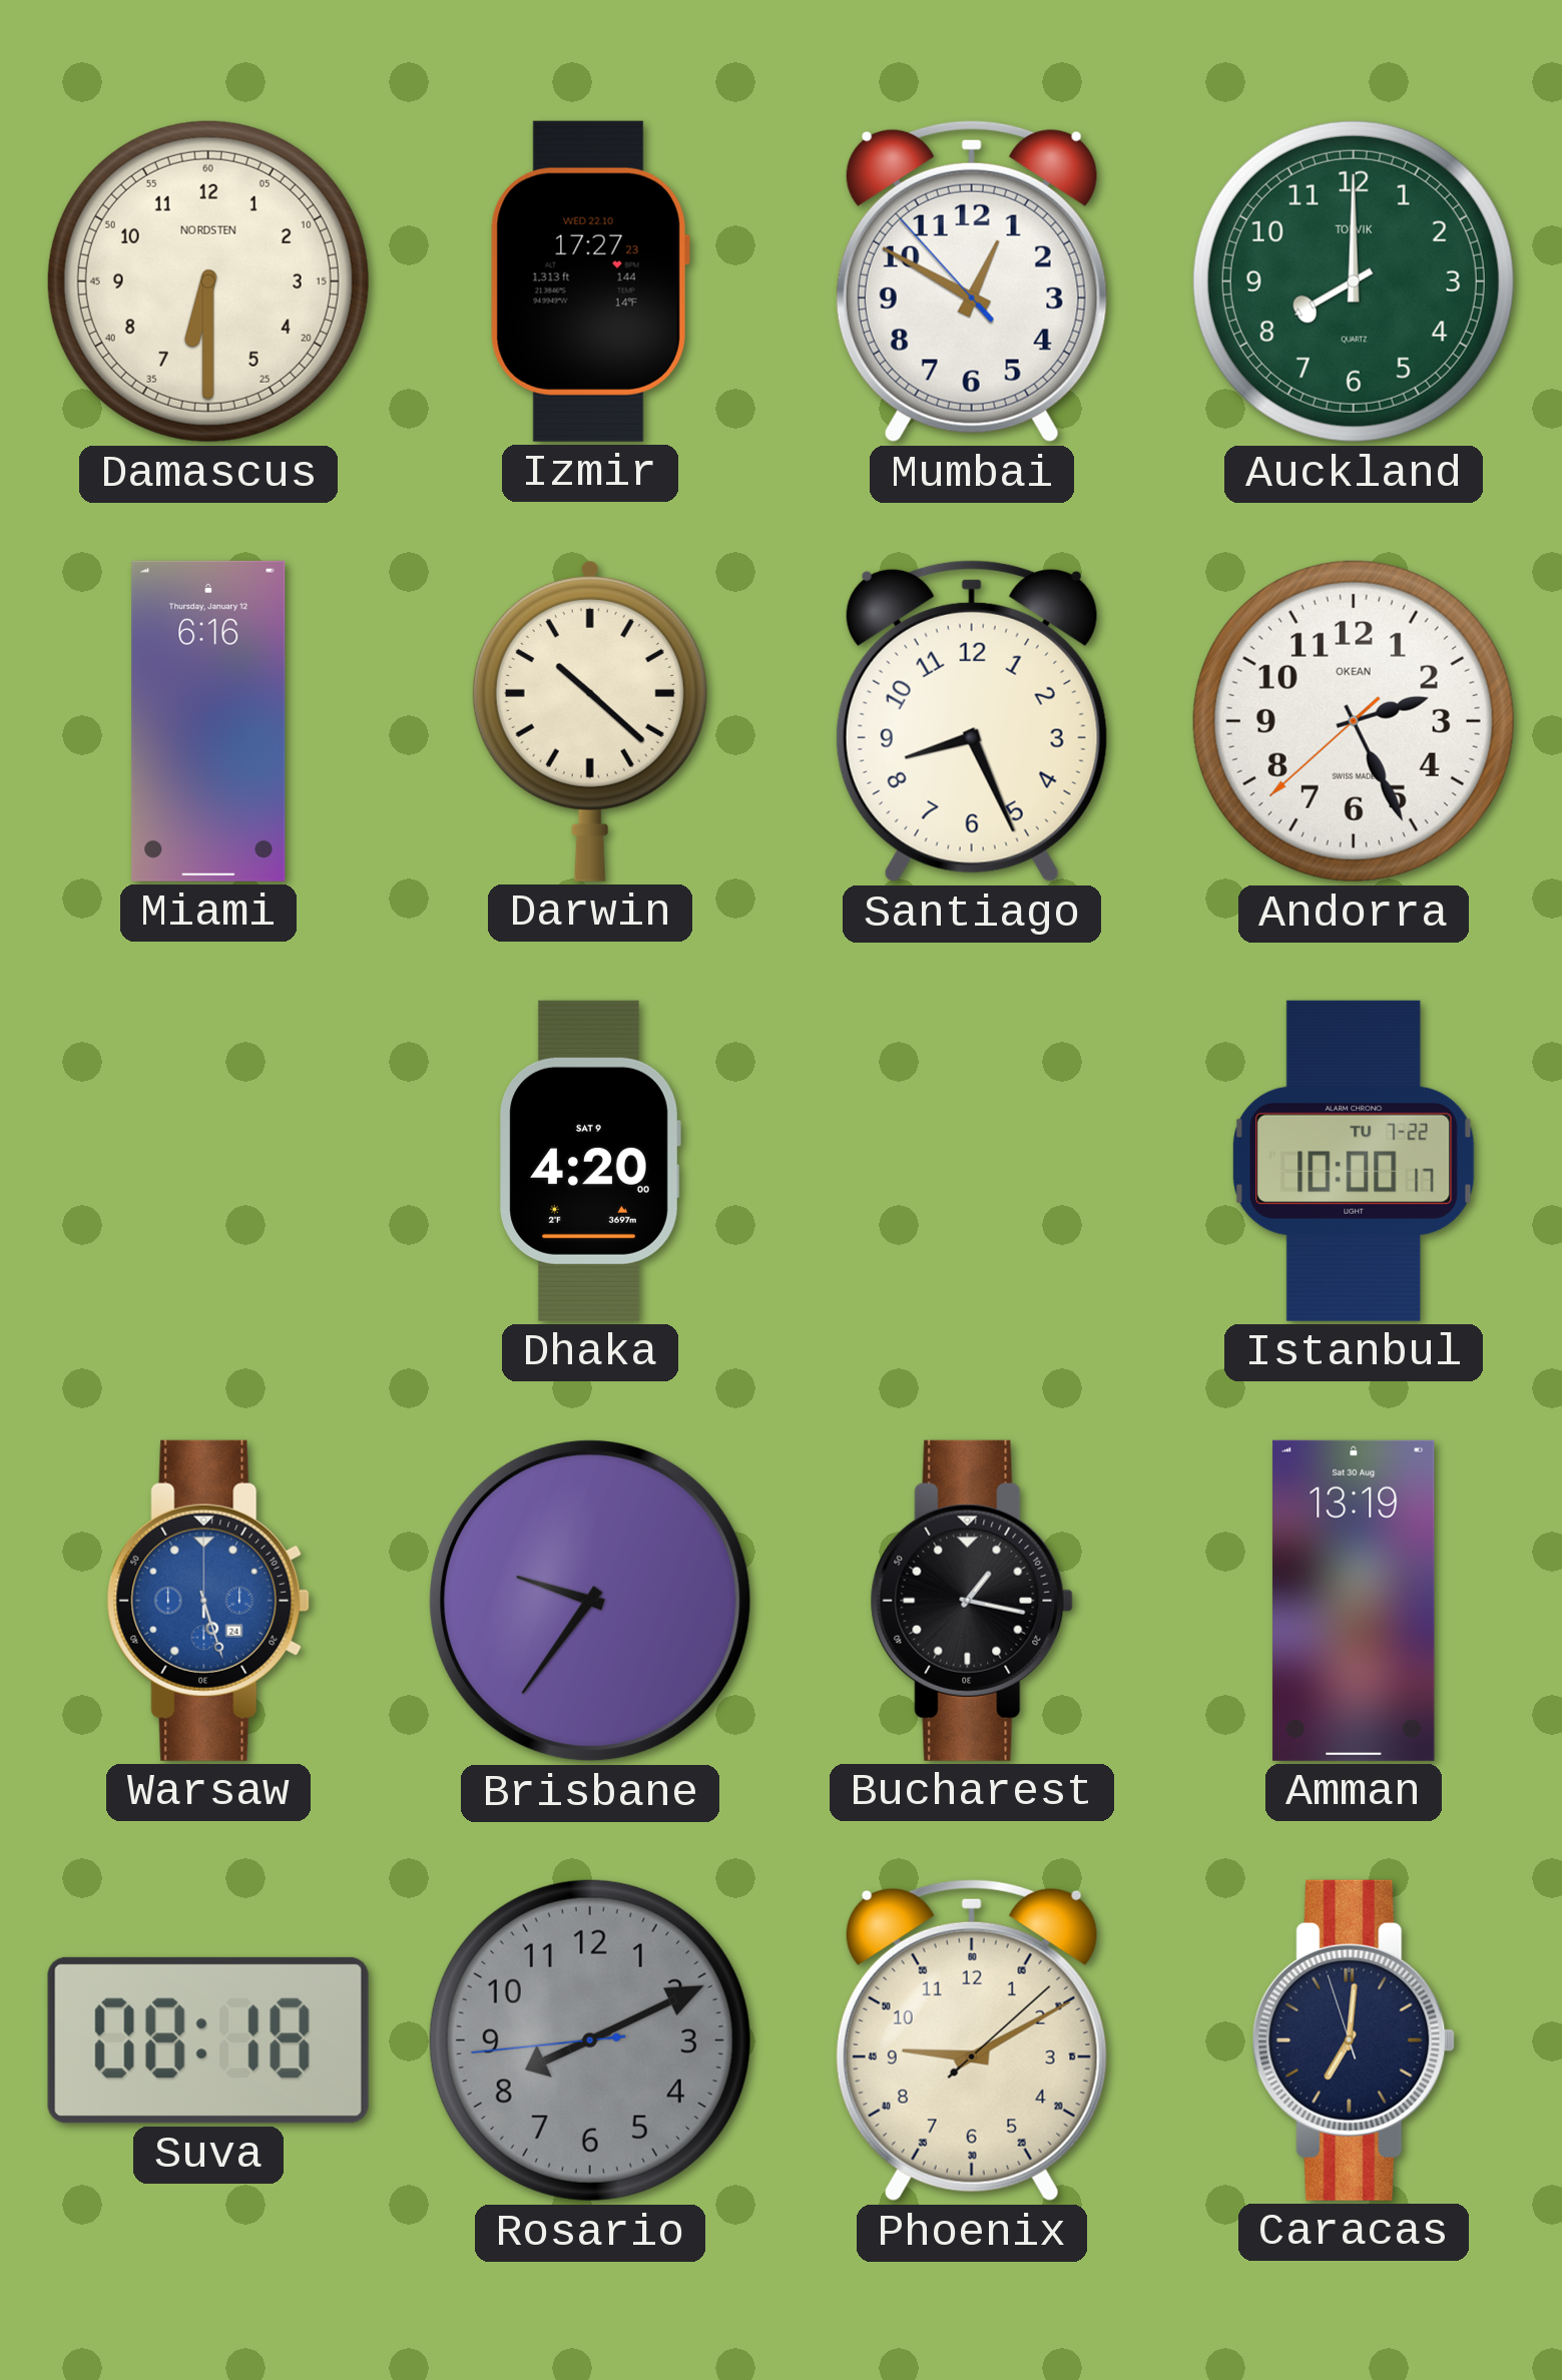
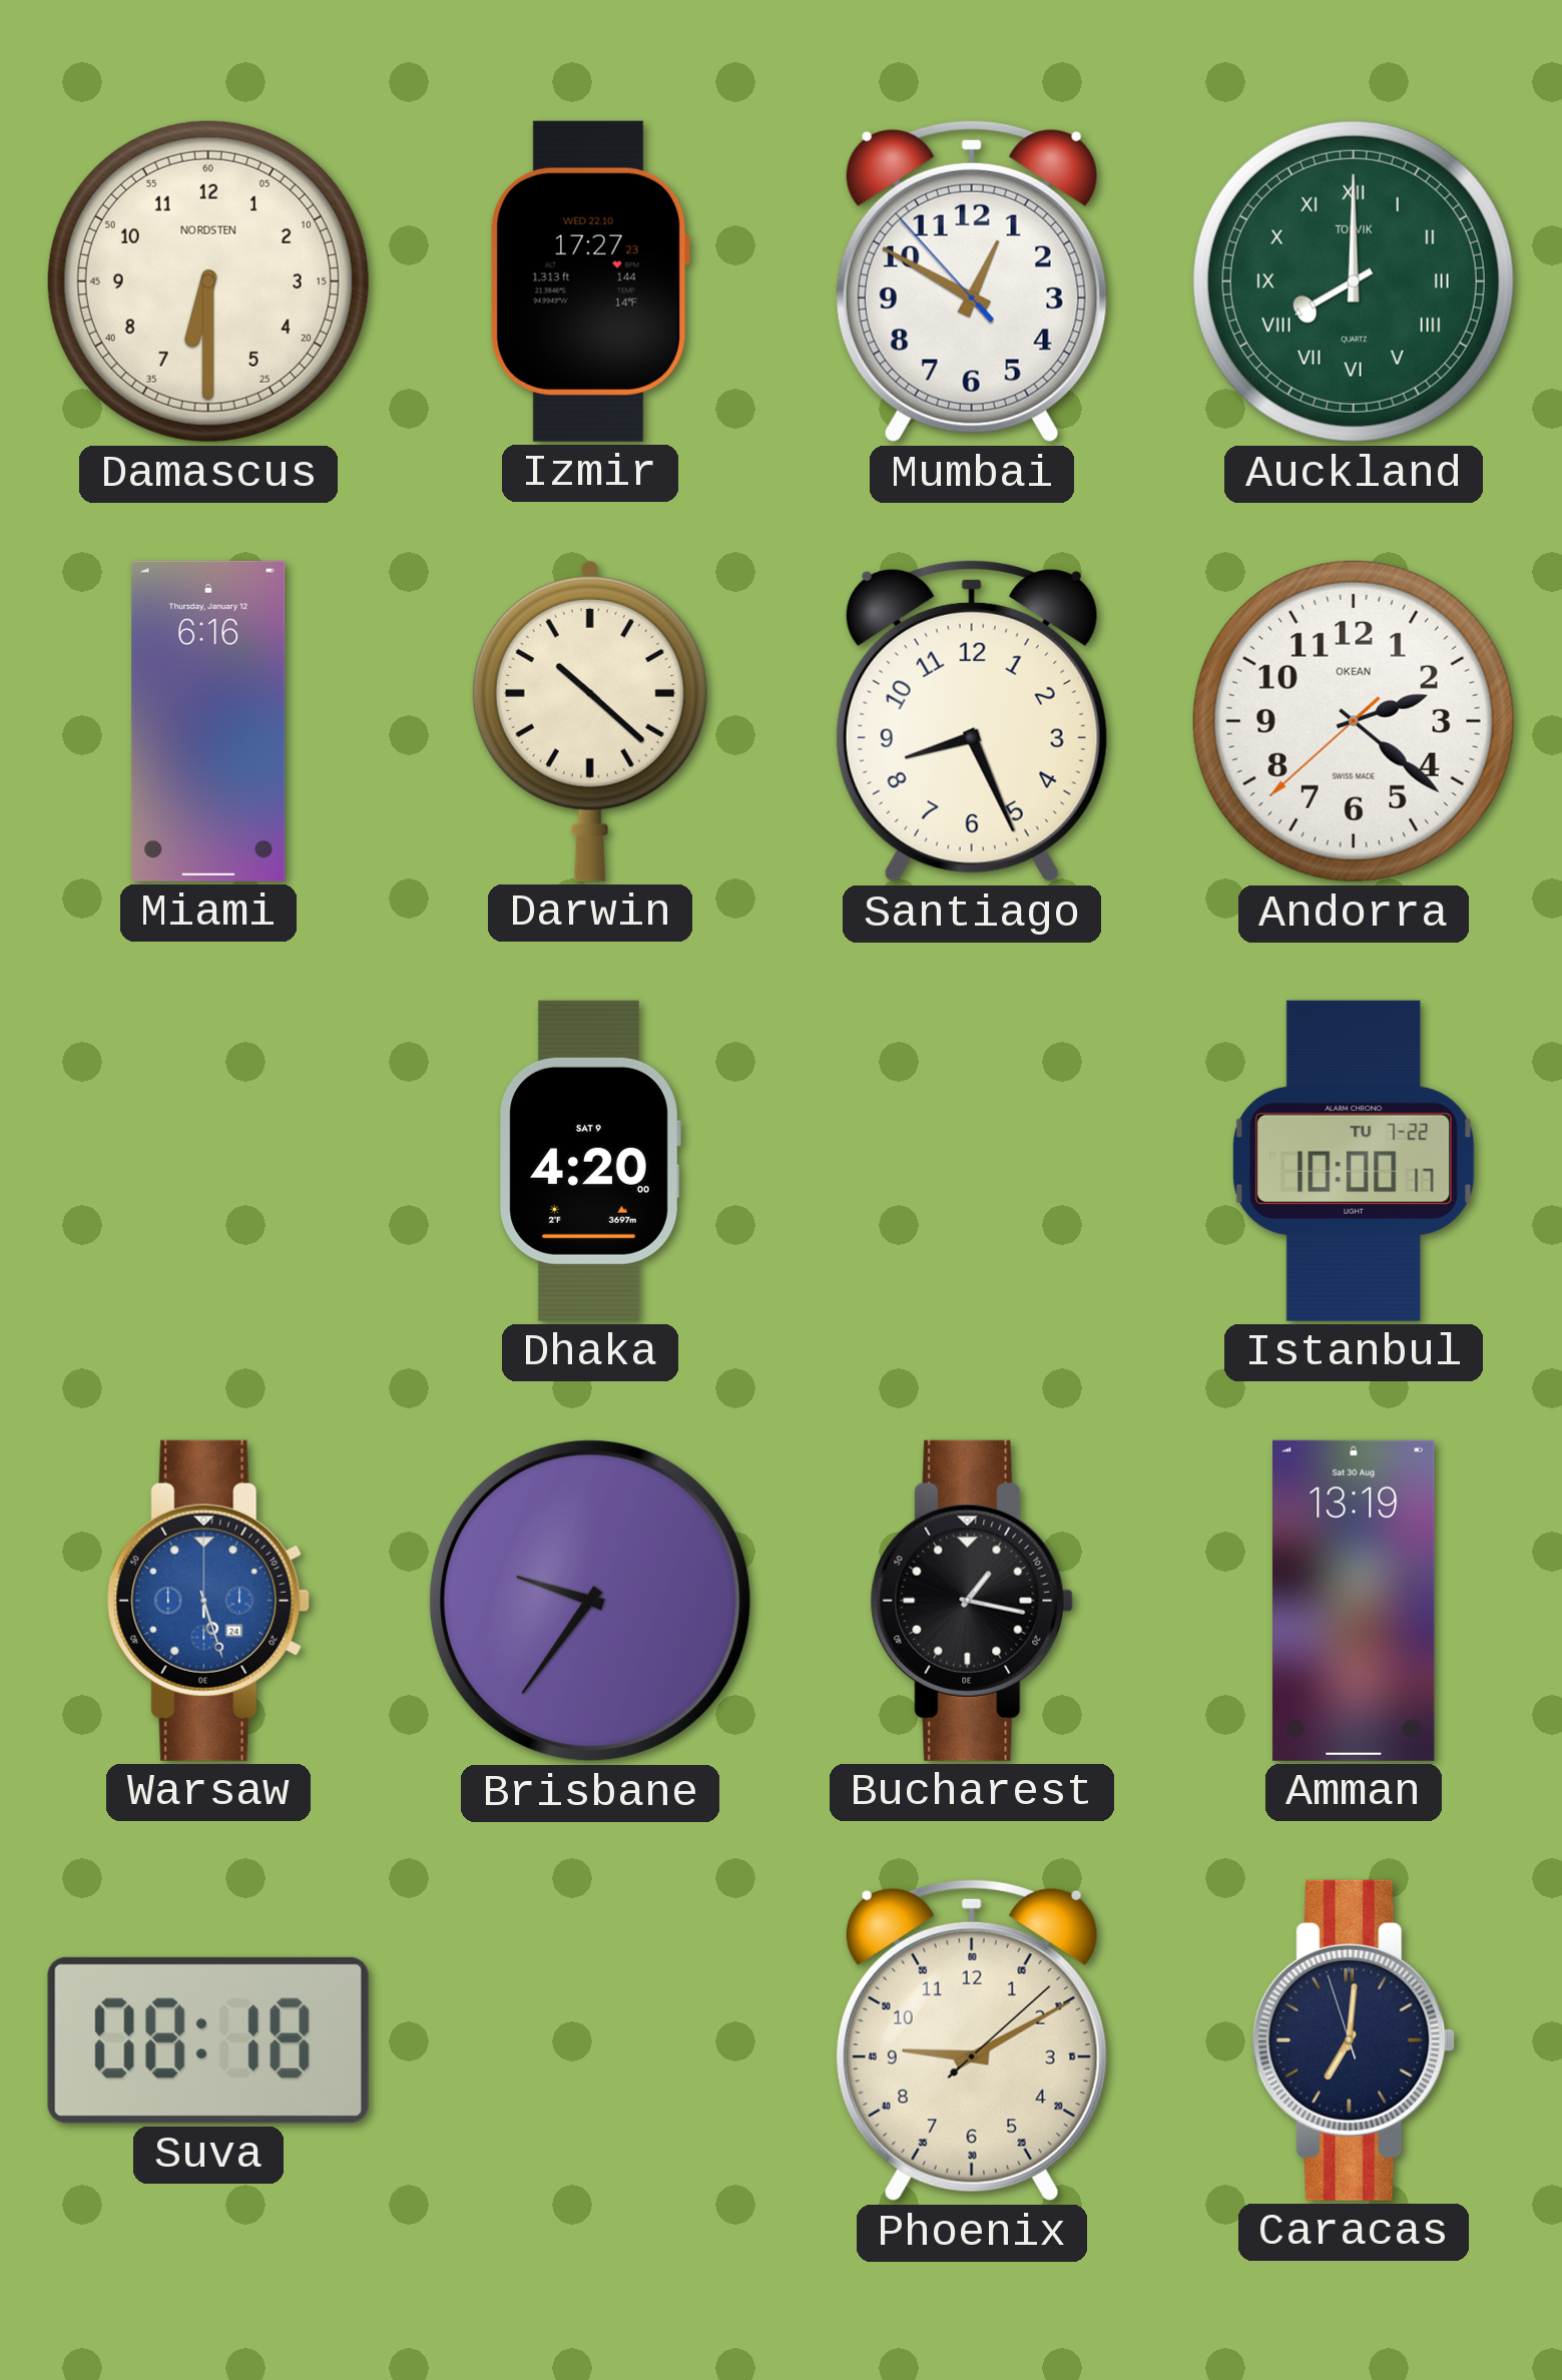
Auckland numerals: Arabic -> Roman
Andorra: 2:25 -> 2:21
Rosario: 8:10 -> none
